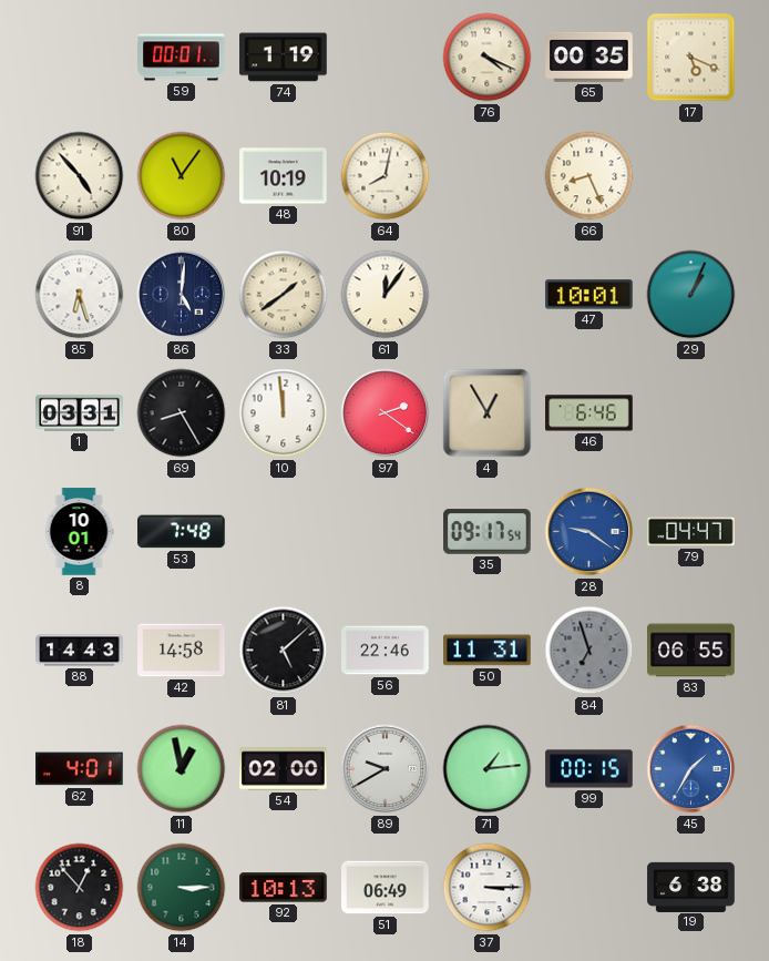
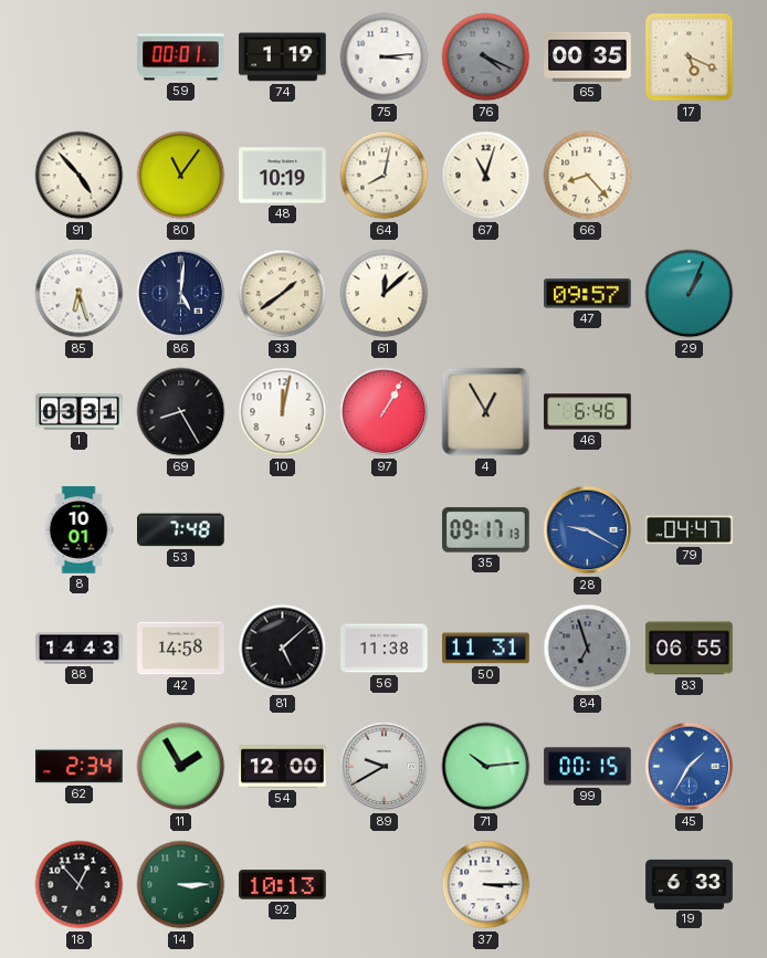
75: none -> 3:14
76 dial: cream -> grey
67: none -> 11:03
66: 8:26 -> 8:23
61: 12:06 -> 12:08
47: 10:01 -> 09:57
10: 11:59 -> 12:02
97: 2:21 -> 1:05
35: 09:17:54 -> 09:17:13
28: 9:21 -> 9:20
56: 22:46 -> 11:38
62: 4:01 -> 2:34
11: 12:58 -> 1:55
54: 02:00 -> 12:00
71: 1:14 -> 10:14
51: 06:49 -> none
19: 6:38 -> 6:33
